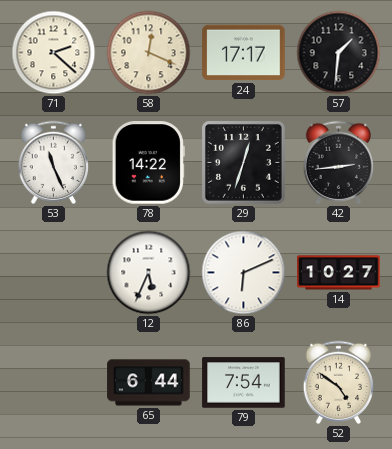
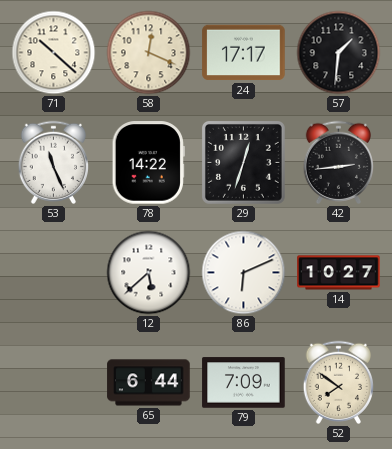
71: 2:22 -> 10:22
12: 5:34 -> 5:38
79: 7:54 -> 7:09
52: 4:51 -> 7:51
